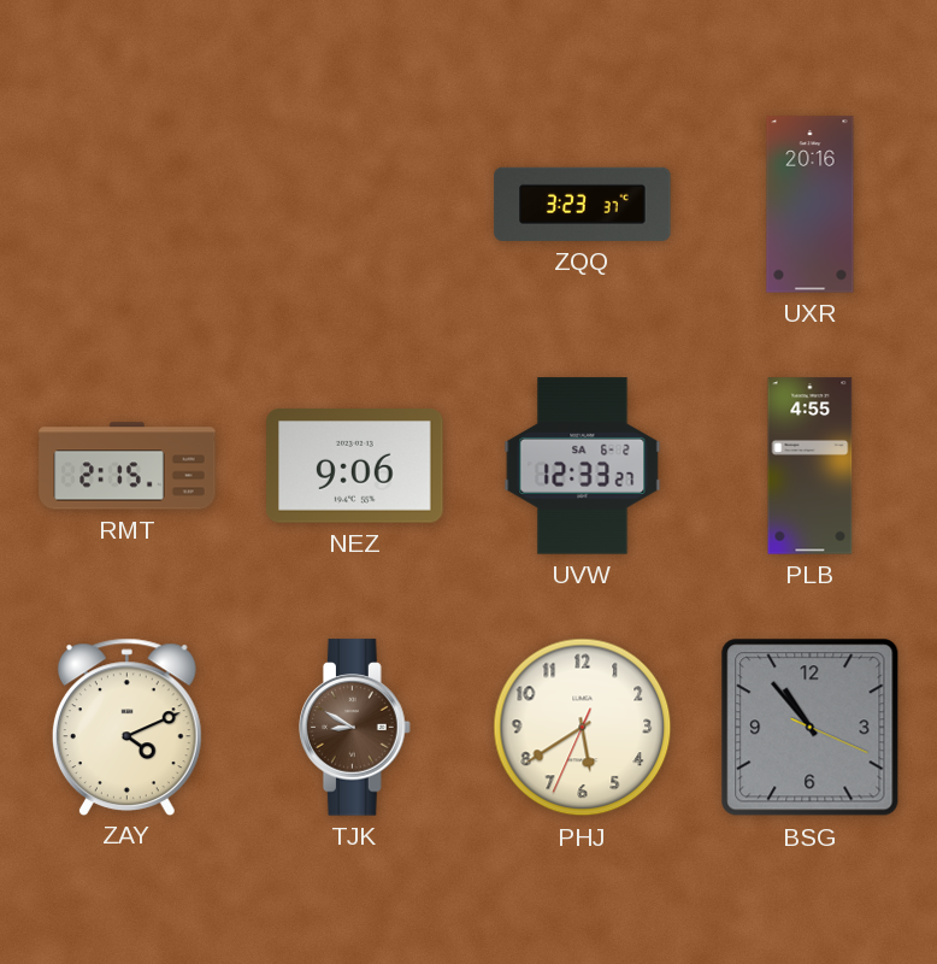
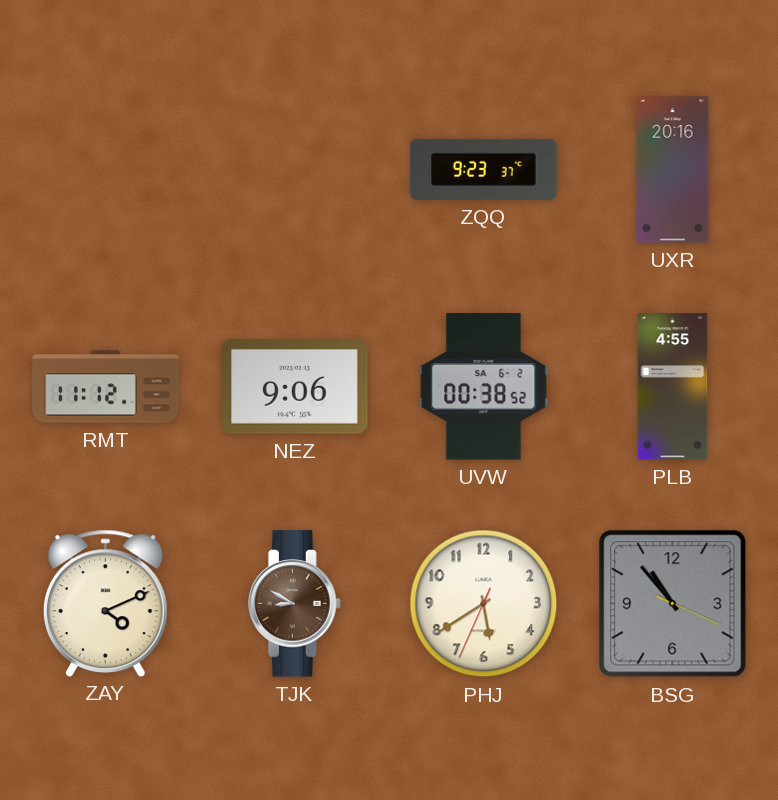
ZQQ: 3:23 -> 9:23
RMT: 2:15 -> 11:12
UVW: 12:33 -> 00:38
